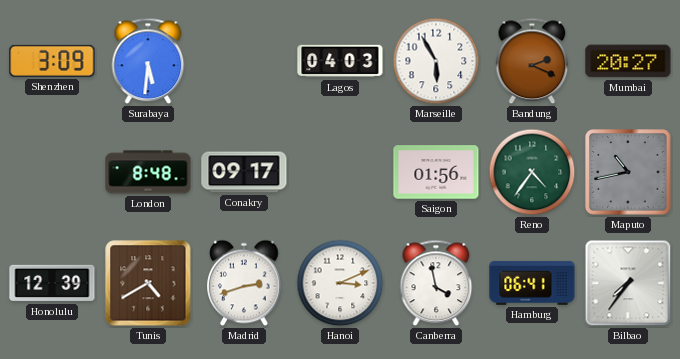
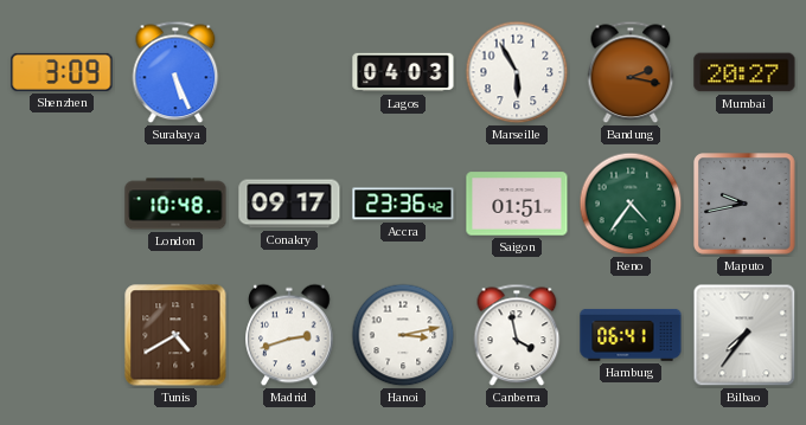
Surabaya: 5:31 -> 5:26
Bandung: 2:19 -> 2:17
London: 8:48 -> 10:48
Accra: none -> 23:36
Saigon: 01:56 -> 01:51
Maputo: 10:43 -> 9:43
Honolulu: 12:39 -> none
Hanoi: 3:11 -> 3:13
